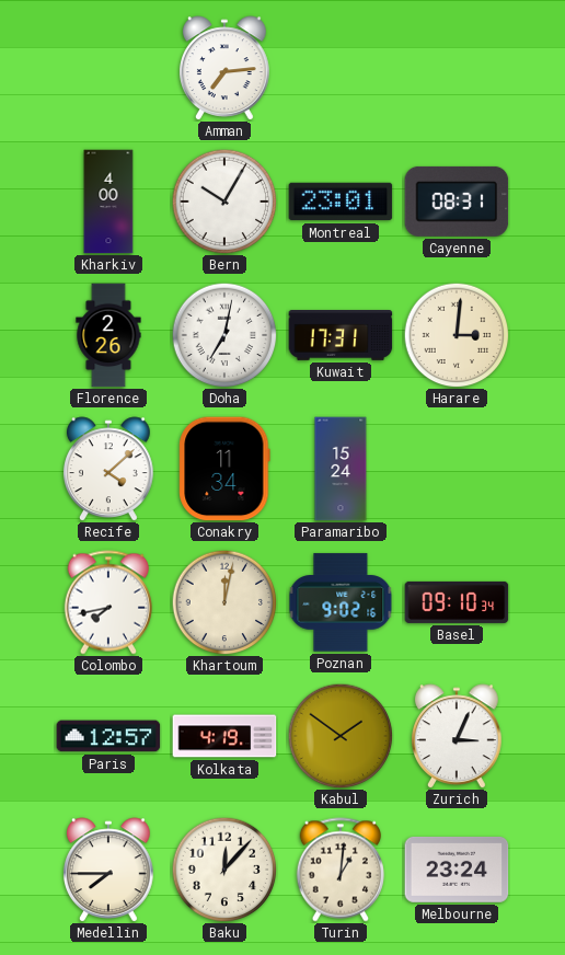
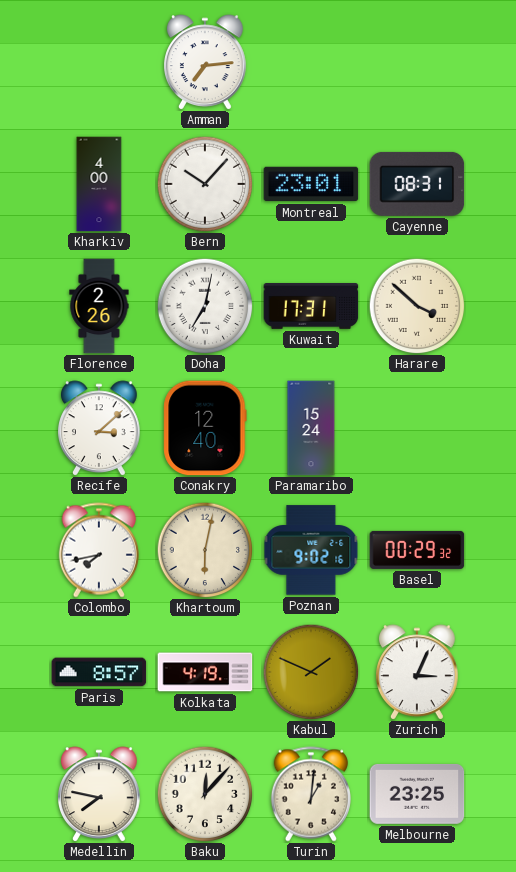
Bern: 10:05 -> 10:07
Harare: 3:01 -> 3:52
Recife: 4:08 -> 3:08
Conakry: 11:34 -> 12:40
Khartoum: 12:02 -> 6:02
Basel: 09:10 -> 00:29
Paris: 12:57 -> 8:57
Kabul: 1:51 -> 1:49
Medellin: 7:45 -> 7:47
Melbourne: 23:24 -> 23:25
